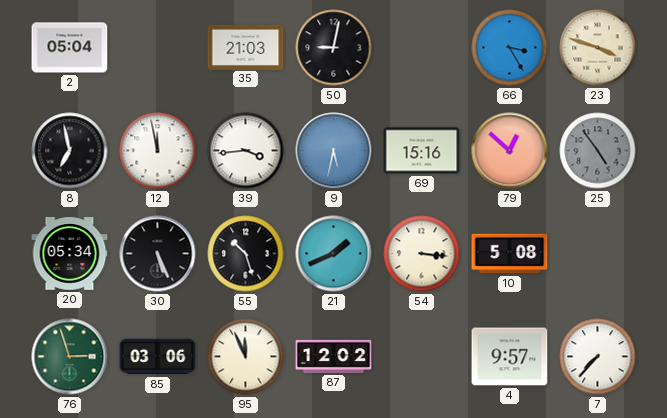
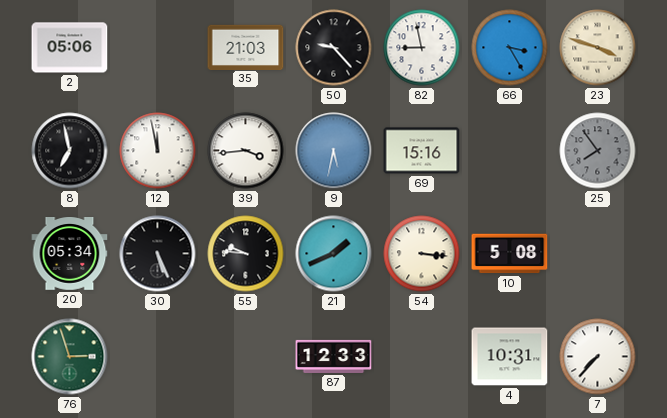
2: 05:04 -> 05:06
50: 9:02 -> 9:23
82: none -> 8:58
79: 12:52 -> none
25: 4:54 -> 7:54
55: 10:27 -> 9:46
85: 03:06 -> none
95: 11:56 -> none
87: 12:02 -> 12:33
4: 9:57 -> 10:31
